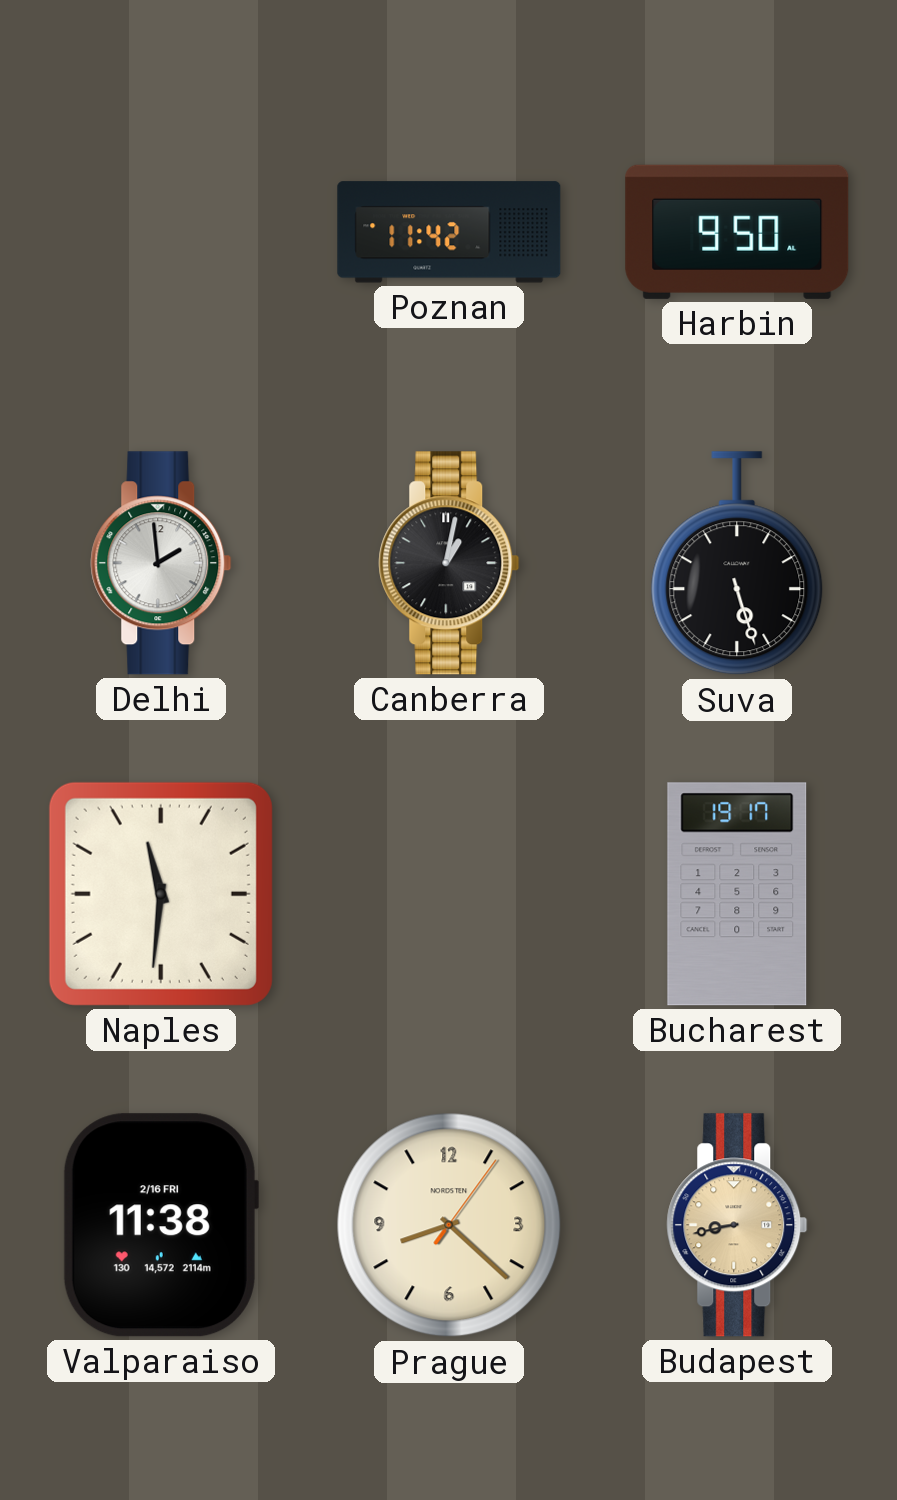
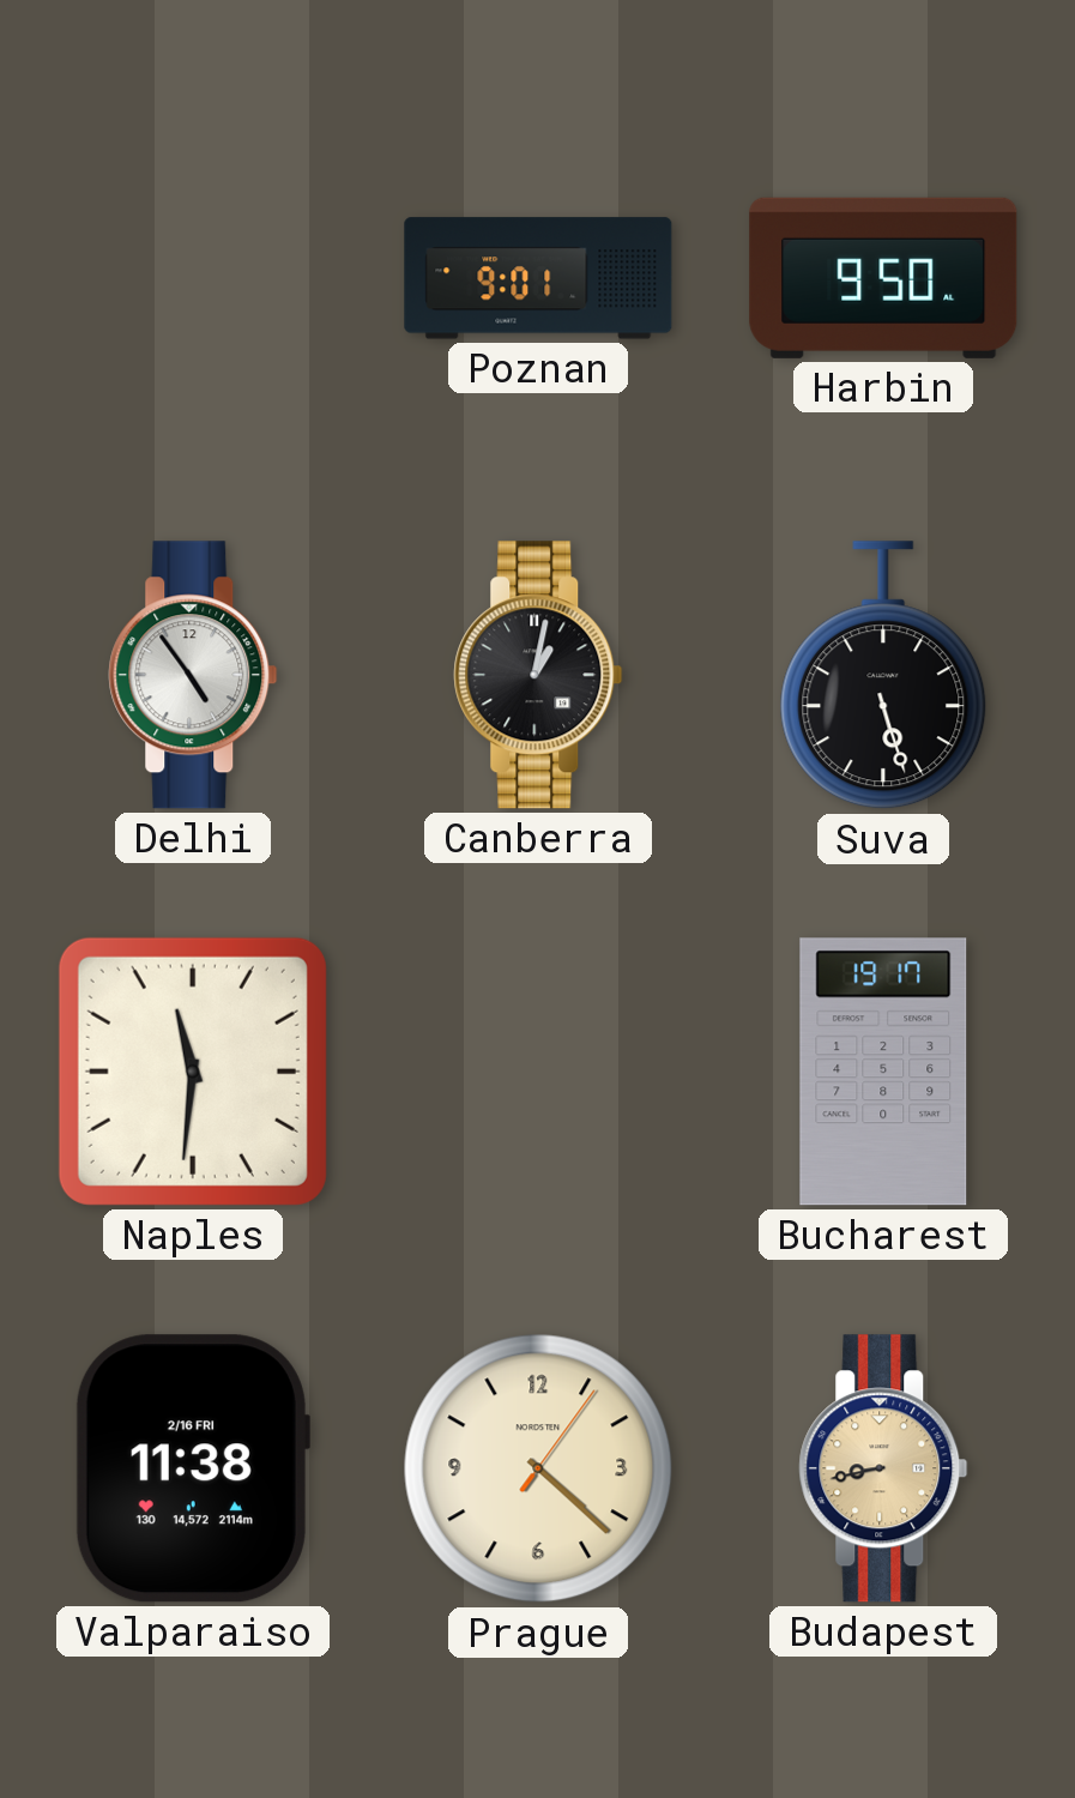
Poznan: 11:42 -> 9:01
Delhi: 1:59 -> 4:54
Prague: 8:22 -> 4:22
